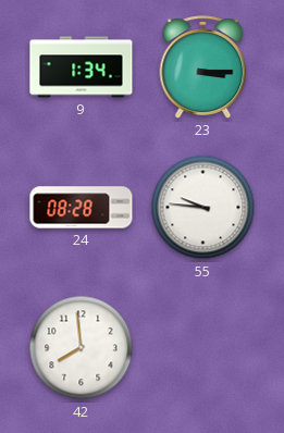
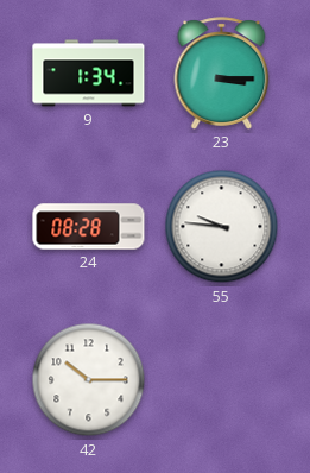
42: 7:59 -> 10:15
